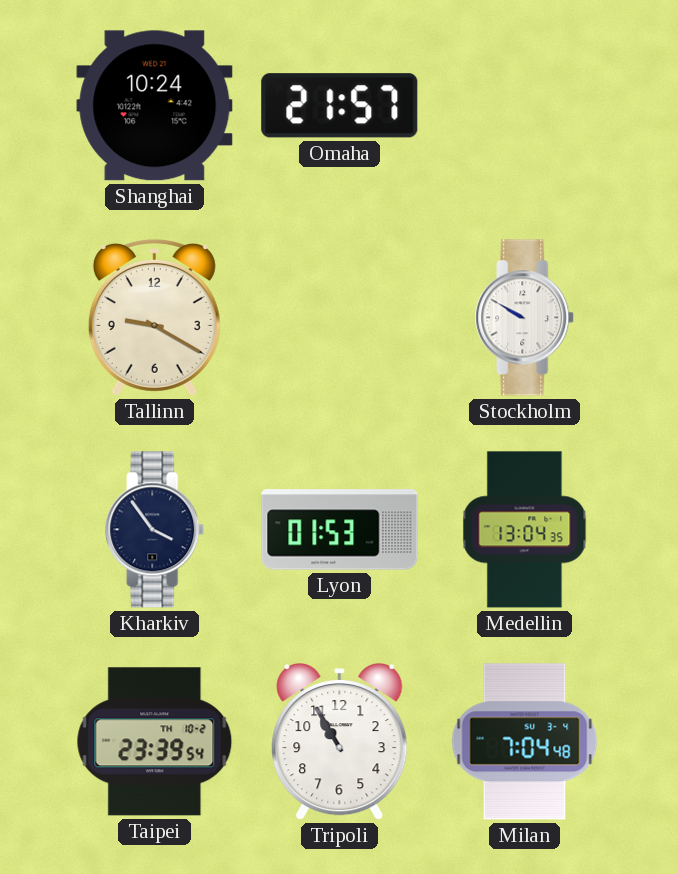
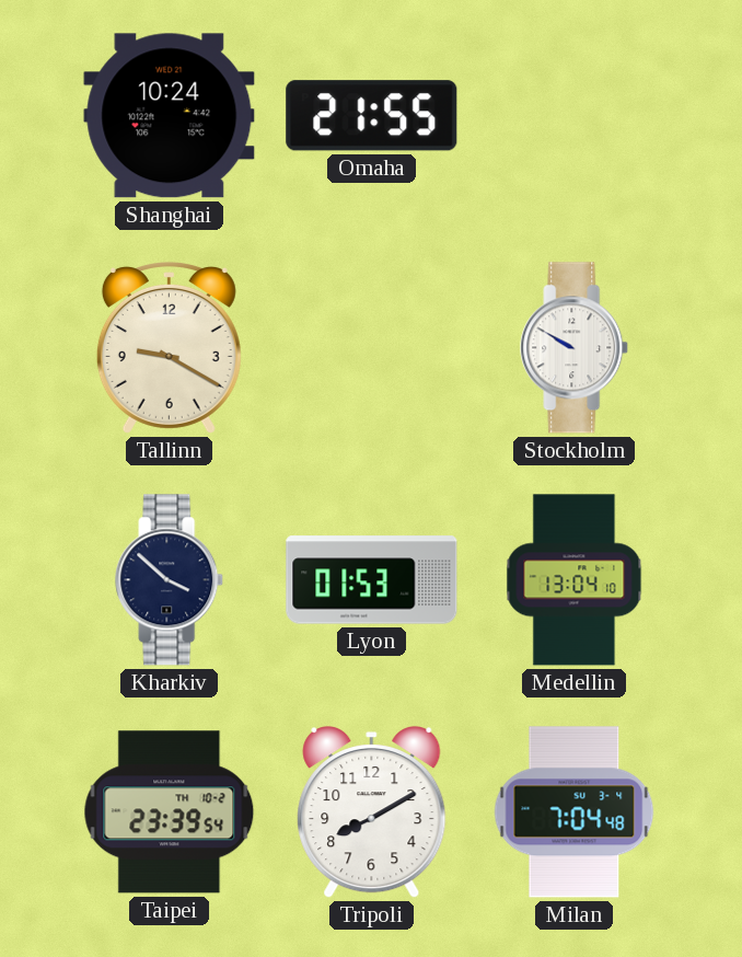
Omaha: 21:57 -> 21:55
Kharkiv: 3:54 -> 3:52
Medellin: 13:04:35 -> 13:04:10
Tripoli: 10:55 -> 8:10
